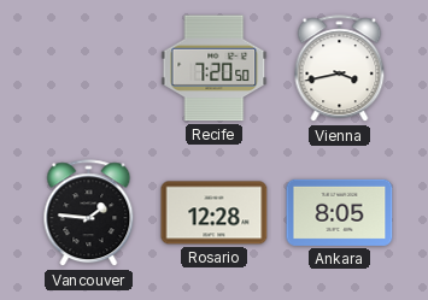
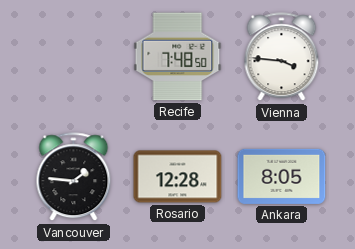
Recife: 7:20 -> 7:48
Vienna: 3:43 -> 3:46
